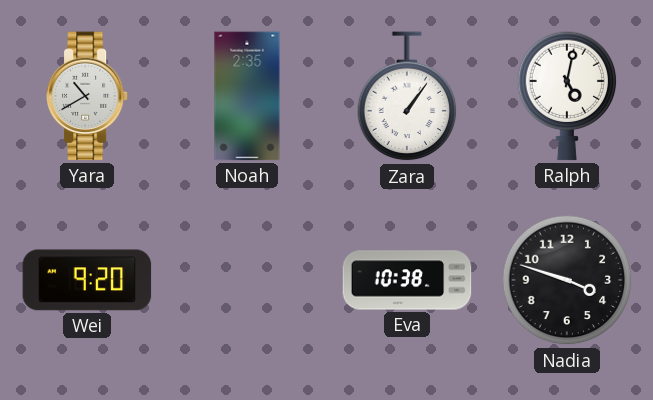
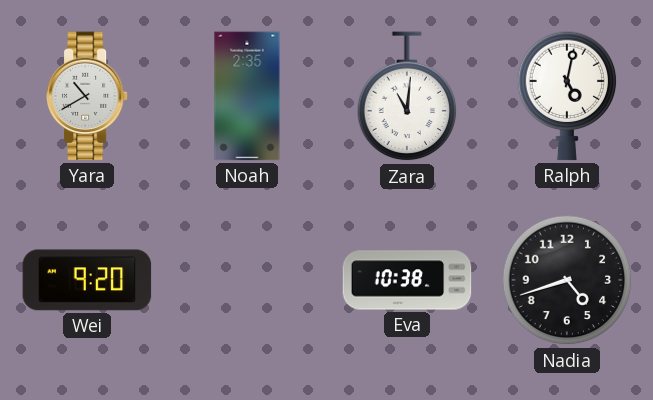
Zara: 1:06 -> 11:01
Nadia: 3:48 -> 4:42
